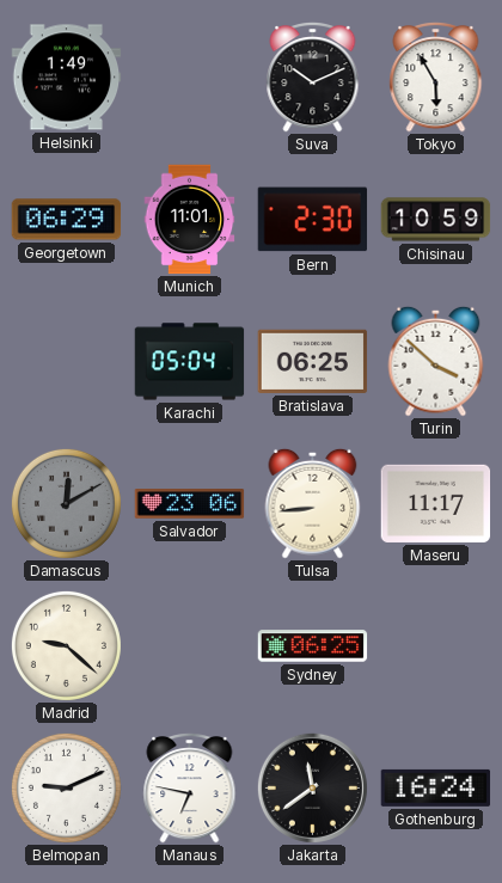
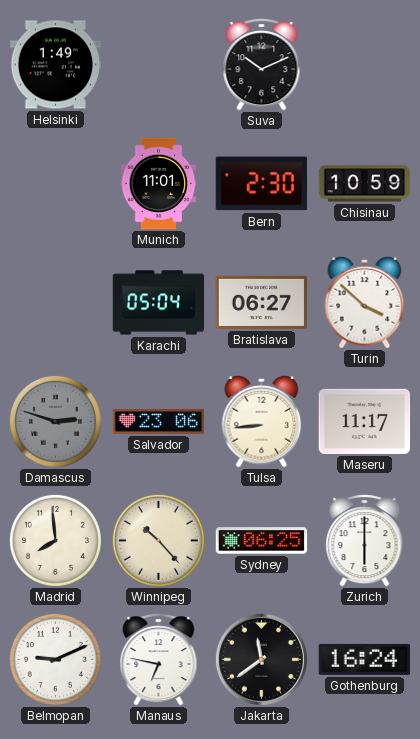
Tokyo: 5:55 -> none
Georgetown: 06:29 -> none
Bratislava: 06:25 -> 06:27
Damascus: 12:10 -> 2:48
Madrid: 9:22 -> 7:59
Winnipeg: none -> 10:23
Zurich: none -> 6:00
